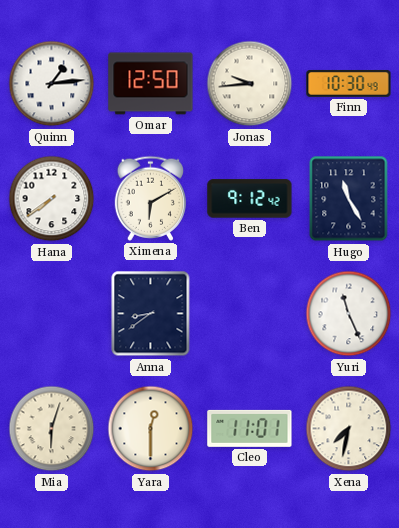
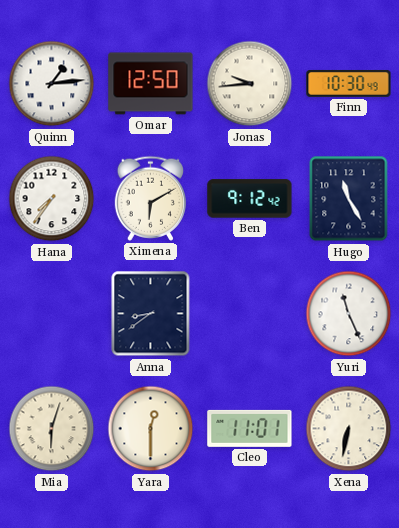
Hana: 7:39 -> 7:36
Xena: 7:32 -> 6:32
